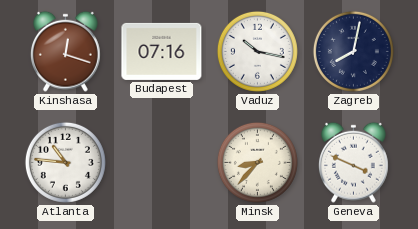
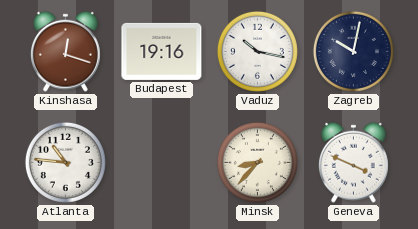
Budapest: 07:16 -> 19:16
Zagreb: 8:02 -> 10:02
